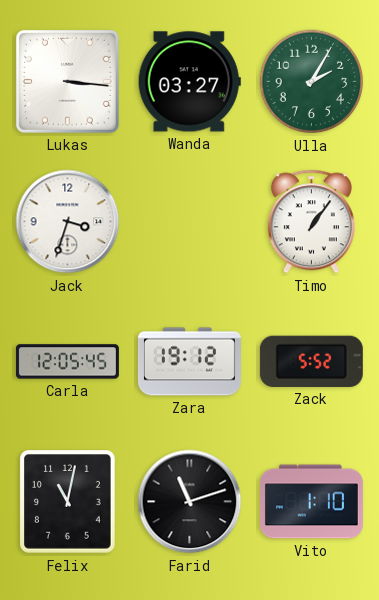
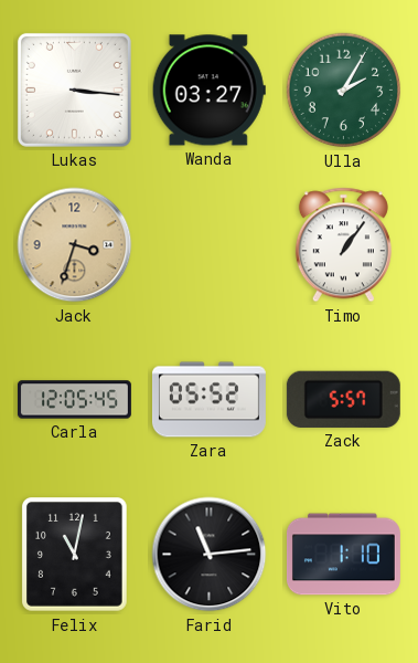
Jack dial: white -> champagne
Zara: 19:12 -> 05:52
Zack: 5:52 -> 5:57
Farid: 11:12 -> 11:14
